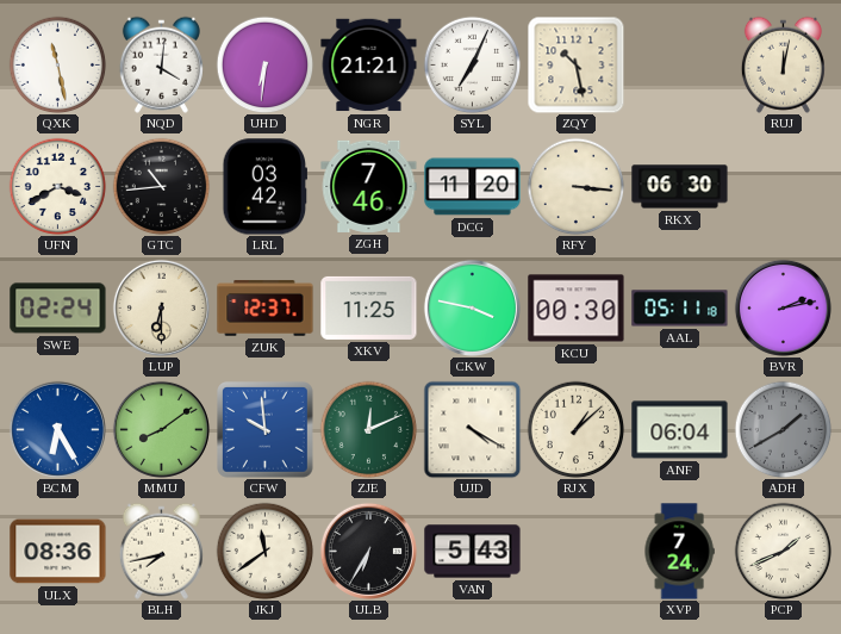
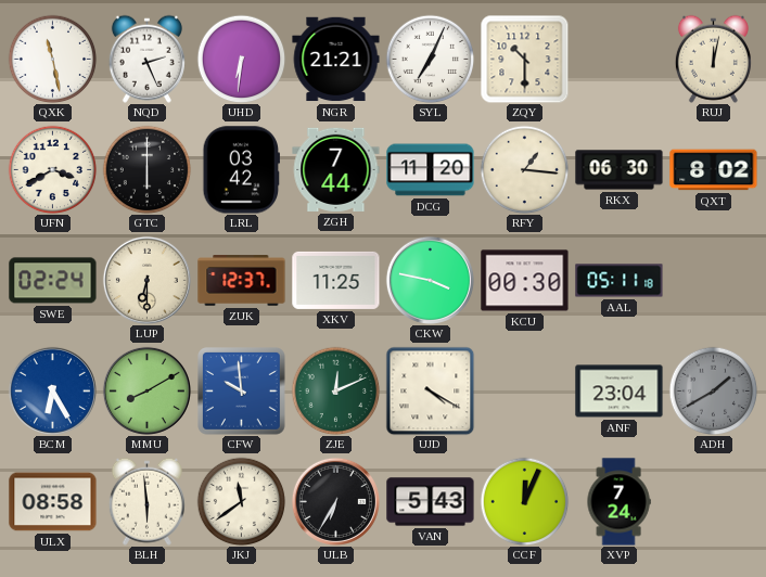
NQD: 4:01 -> 2:26
ZQY: 10:28 -> 10:30
GTC: 10:44 -> 6:00
ZGH: 7:46 -> 7:44
RFY: 3:16 -> 1:16
QXT: none -> 8:02
BVR: 2:13 -> none
MMU: 8:09 -> 8:10
RJX: 1:08 -> none
ANF: 06:04 -> 23:04
ULX: 08:36 -> 08:58
BLH: 7:43 -> 5:59
CCF: none -> 12:04
PCP: 1:41 -> none
